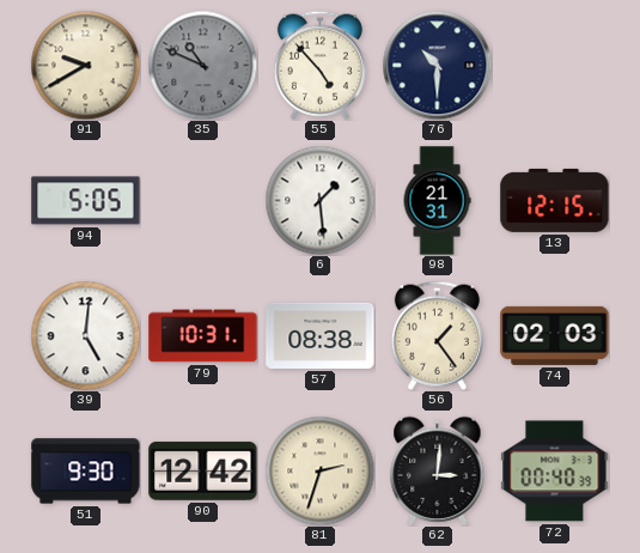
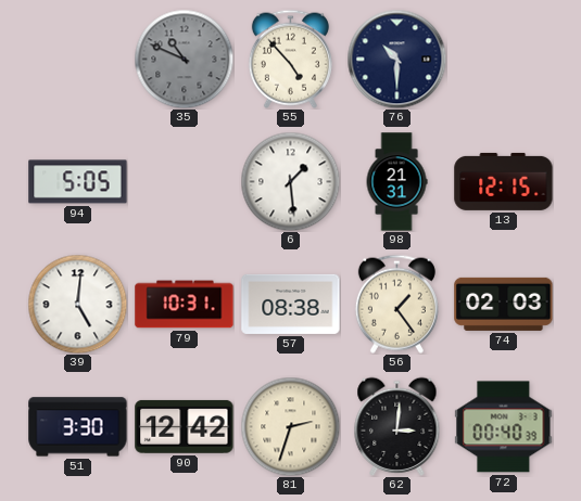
91: 9:40 -> none
51: 9:30 -> 3:30
